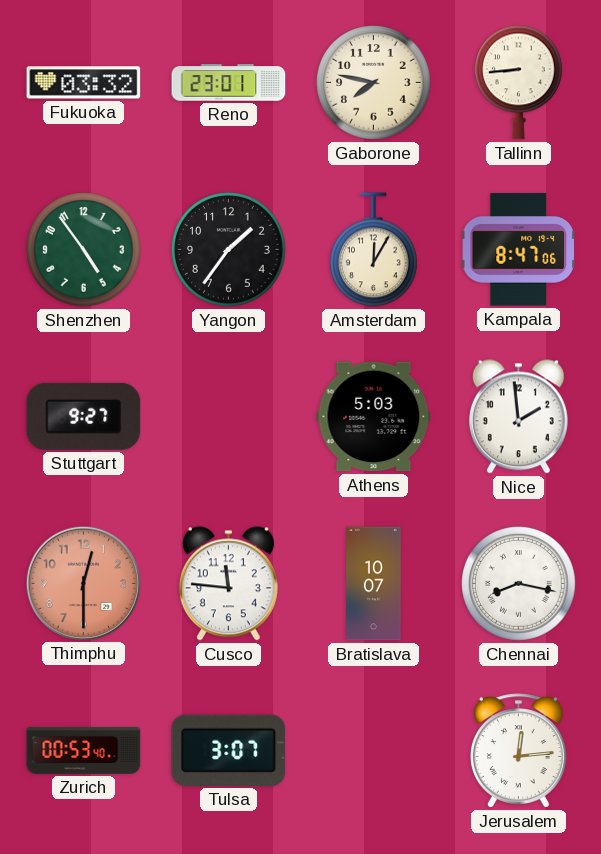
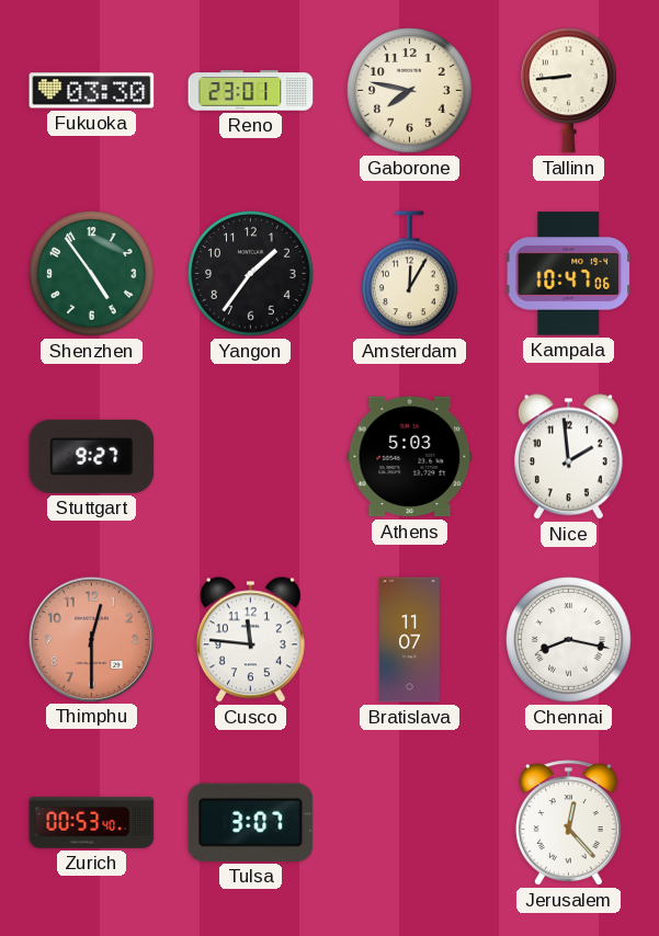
Fukuoka: 03:32 -> 03:30
Kampala: 8:47 -> 10:47
Bratislava: 10:07 -> 11:07
Jerusalem: 12:14 -> 12:23
